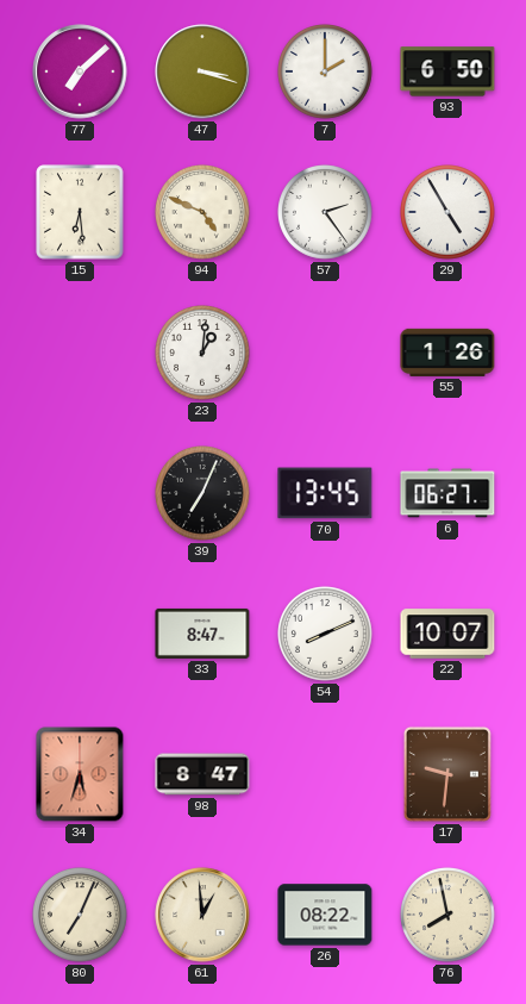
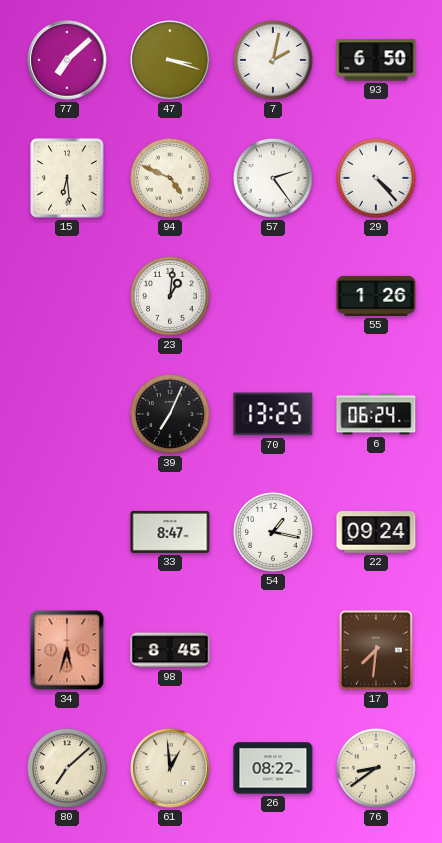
7: 2:00 -> 2:02
29: 4:55 -> 4:23
70: 13:45 -> 13:25
6: 06:27 -> 06:24
54: 8:11 -> 1:17
22: 10:07 -> 09:24
98: 8:47 -> 8:45
17: 9:31 -> 7:31
80: 7:04 -> 7:08
76: 7:58 -> 8:39
